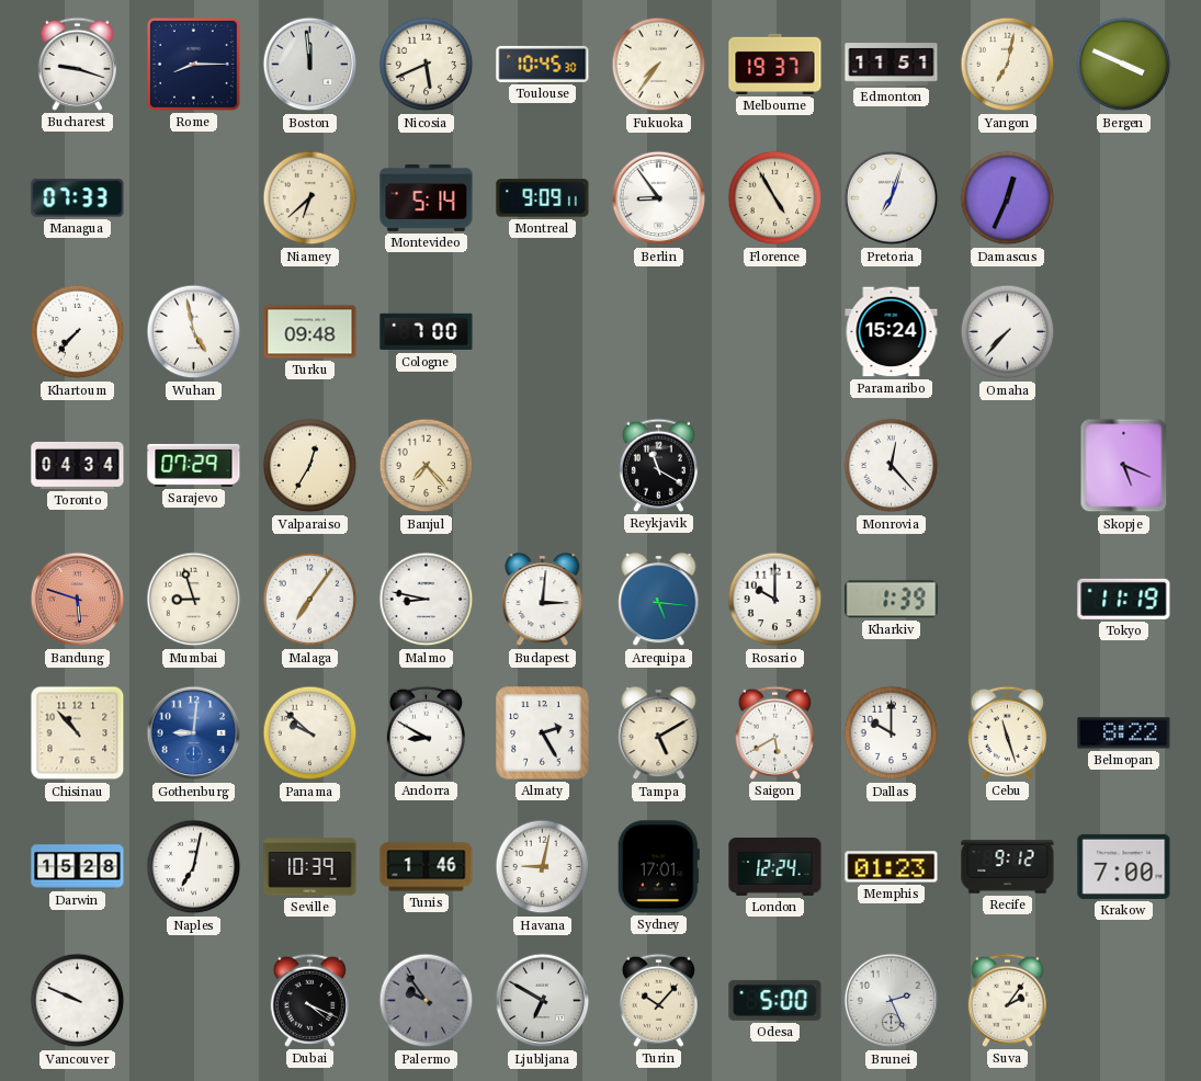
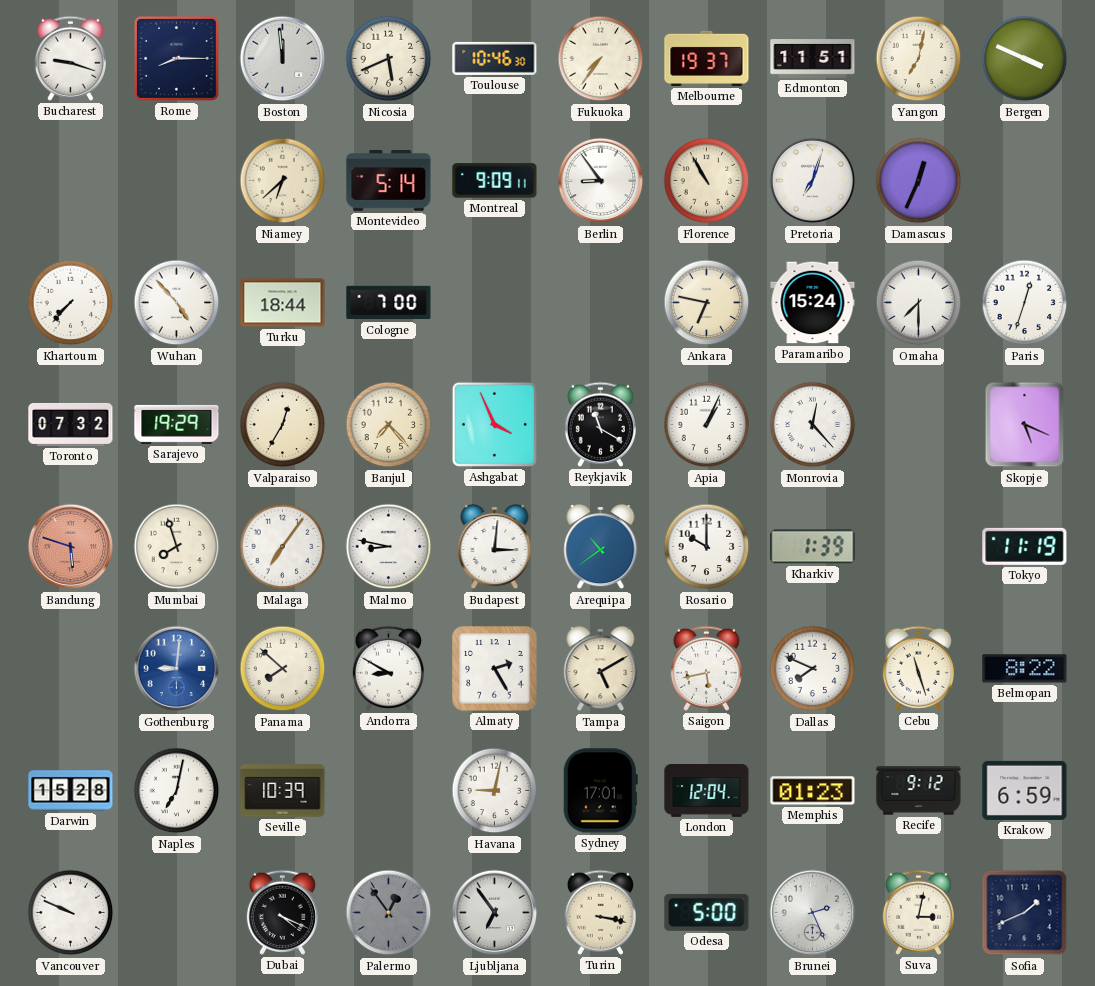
Toulouse: 10:45 -> 10:46
Managua: 07:33 -> none
Florence: 4:55 -> 10:55
Wuhan: 4:58 -> 4:53
Turku: 09:48 -> 18:44
Ankara: none -> 6:47
Omaha: 7:37 -> 7:30
Paris: none -> 12:33
Toronto: 04:34 -> 07:32
Sarajevo: 07:29 -> 19:29
Ashgabat: none -> 3:56
Apia: none -> 1:04
Mumbai: 8:57 -> 7:57
Arequipa: 5:16 -> 10:39
Chisinau: 10:53 -> none
Panama: 9:52 -> 7:52
Saigon: 5:40 -> 5:43
Dallas: 10:00 -> 7:49
Tunis: 1:46 -> none
London: 12:24 -> 12:04
Krakow: 7:00 -> 6:59
Palermo: 9:54 -> 12:54
Ljubljana: 6:50 -> 6:54
Turin: 10:07 -> 3:17
Suva: 2:06 -> 3:02
Sofia: none -> 1:41
